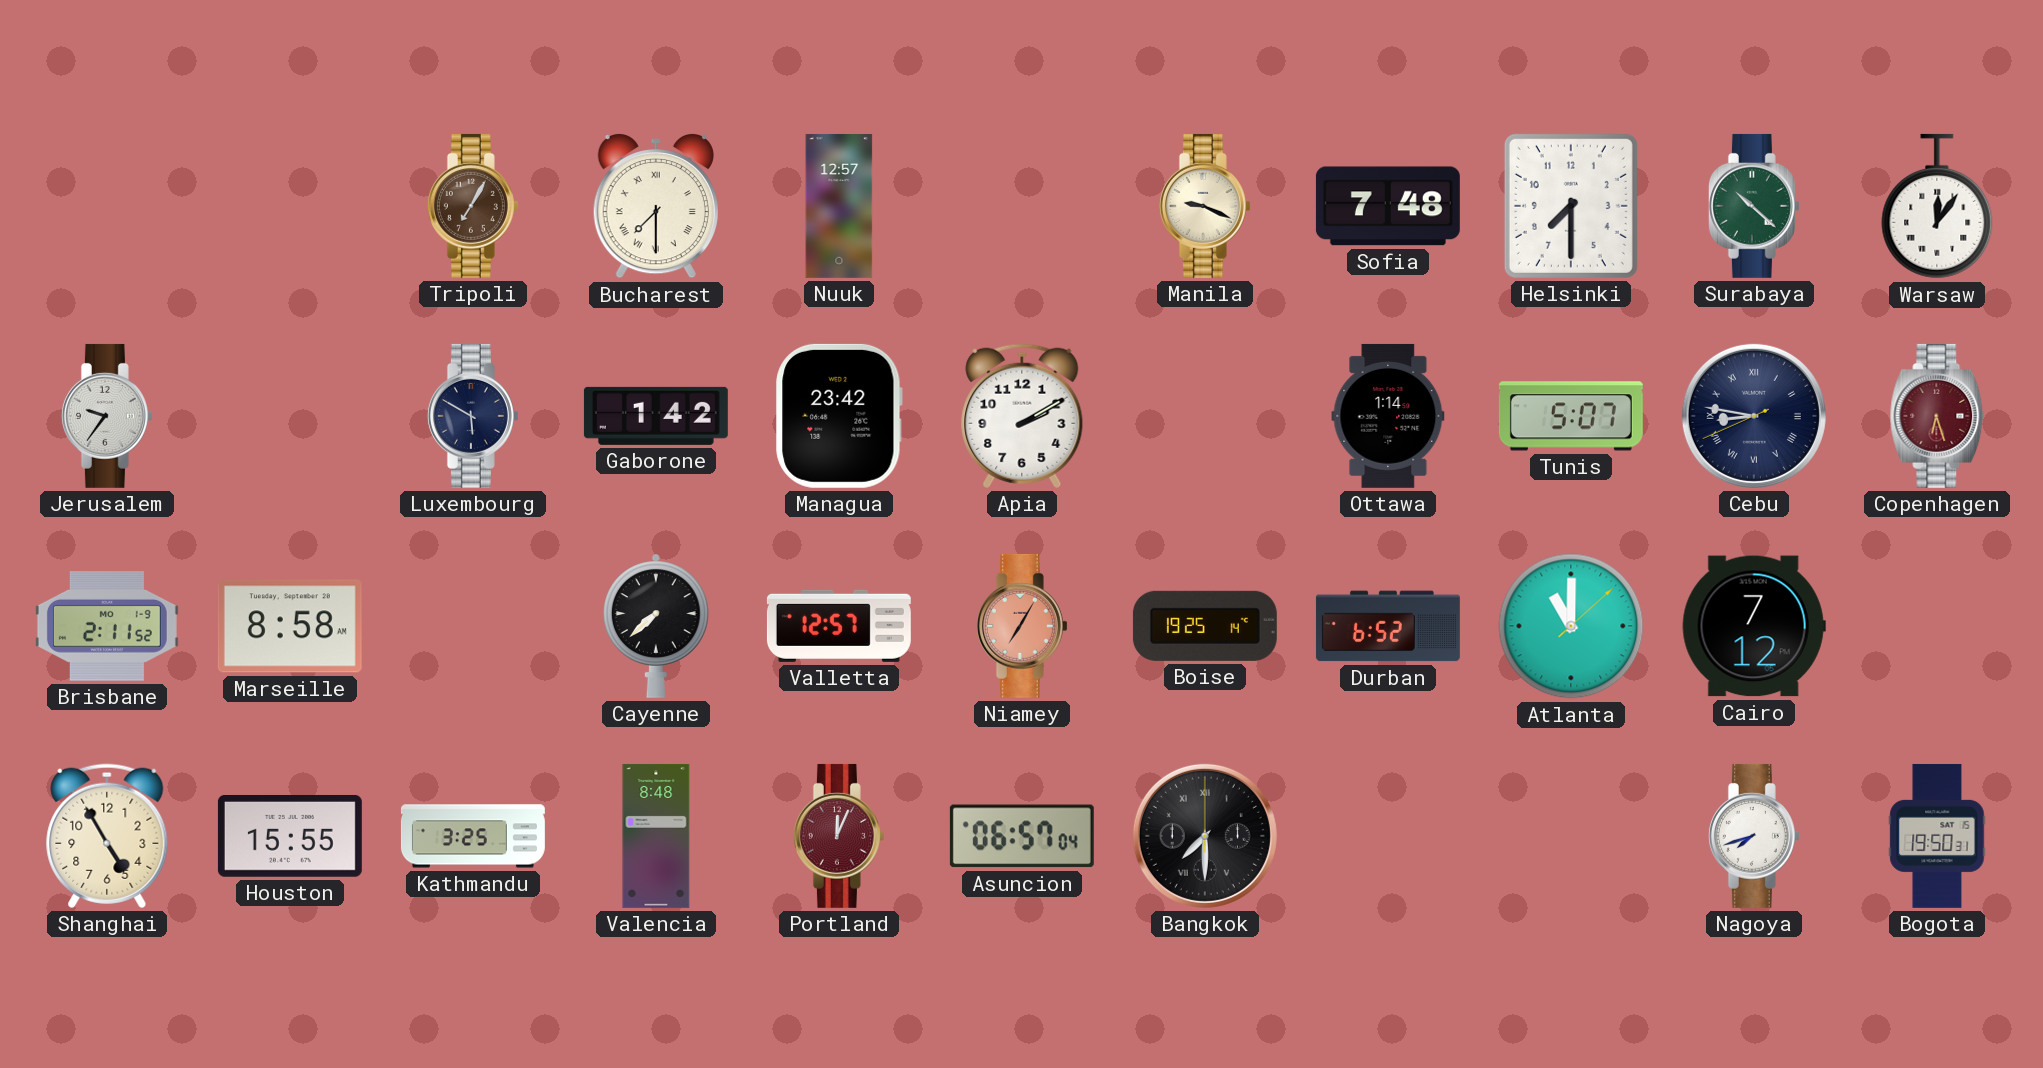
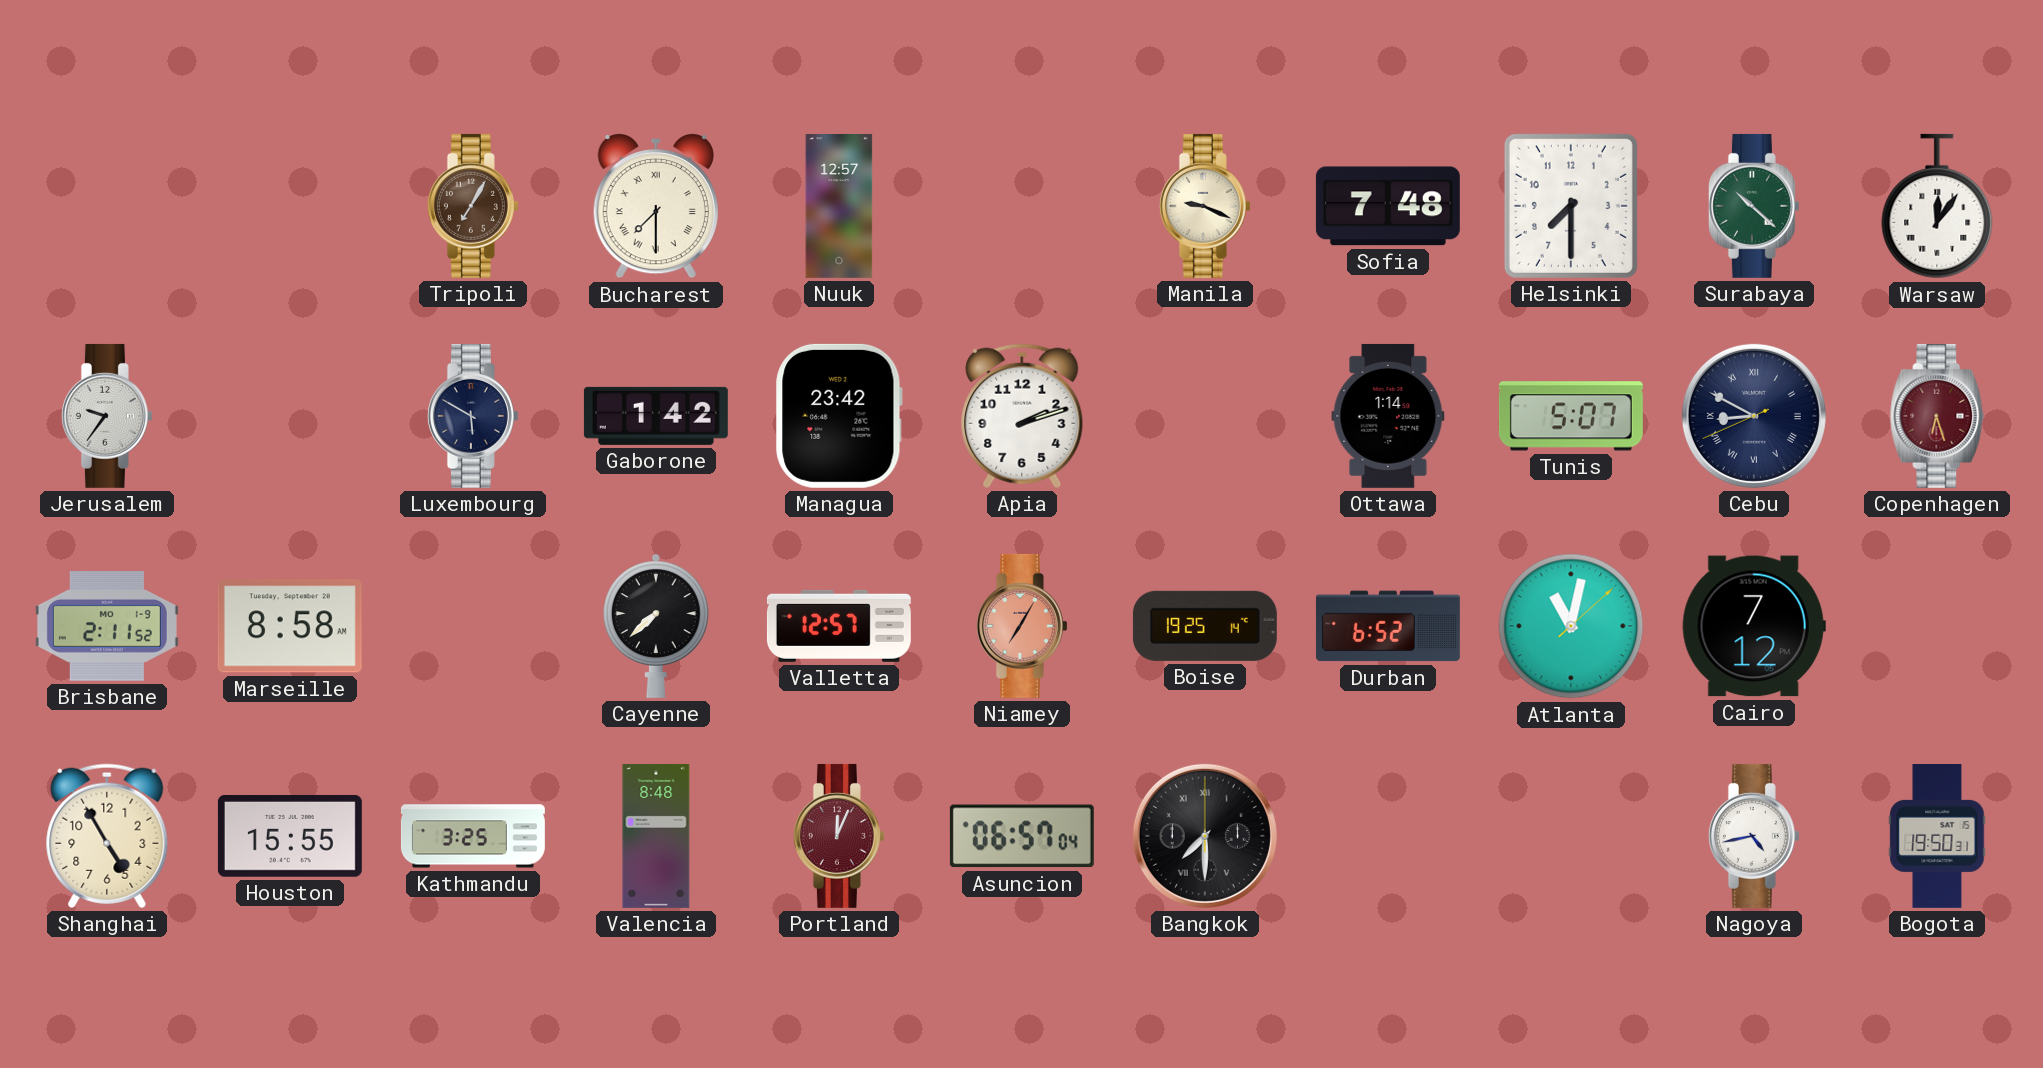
Apia: 2:10 -> 2:12
Cebu: 8:46 -> 8:49
Atlanta: 11:00 -> 11:02
Nagoya: 7:42 -> 4:43
